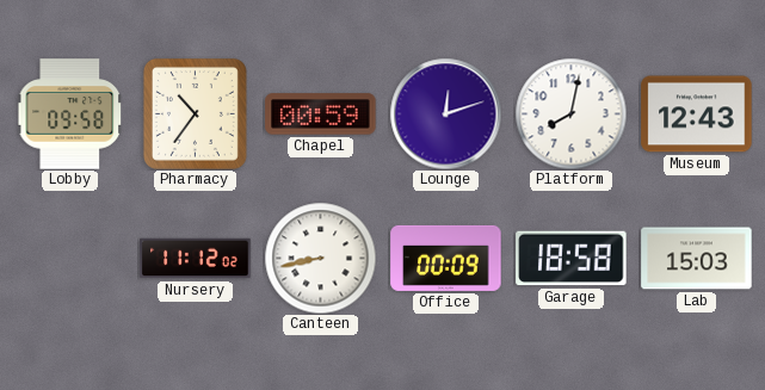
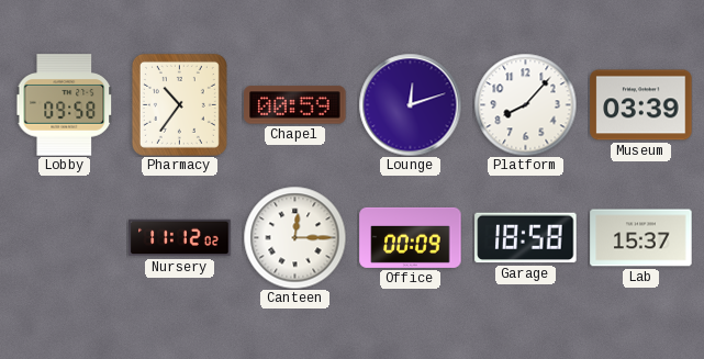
Platform: 8:02 -> 8:07
Museum: 12:43 -> 03:39
Canteen: 8:43 -> 12:15
Lab: 15:03 -> 15:37
